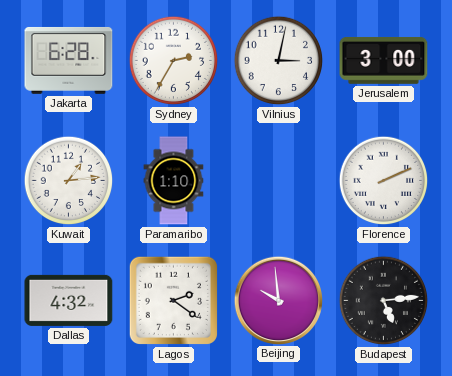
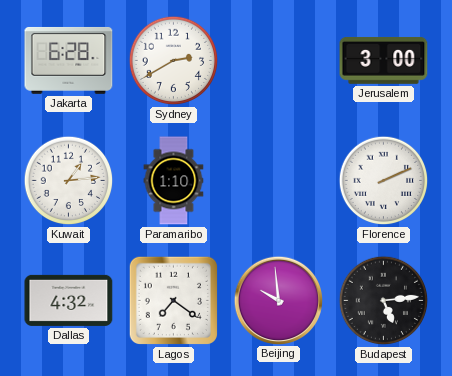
Sydney: 2:35 -> 2:40
Vilnius: 3:02 -> none
Lagos: 2:21 -> 7:21
